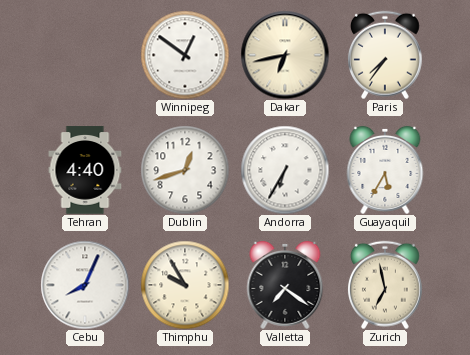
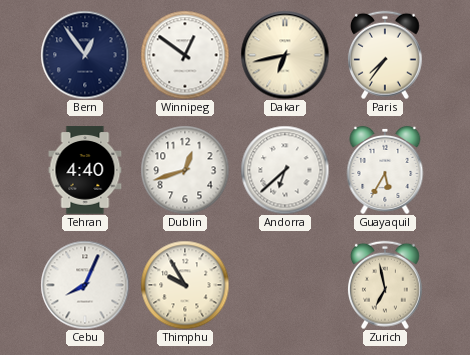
Bern: none -> 12:54
Andorra: 6:35 -> 6:38
Valletta: 7:21 -> none
